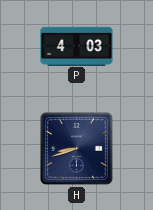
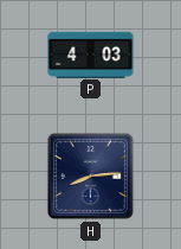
H: 8:42 -> 8:14
